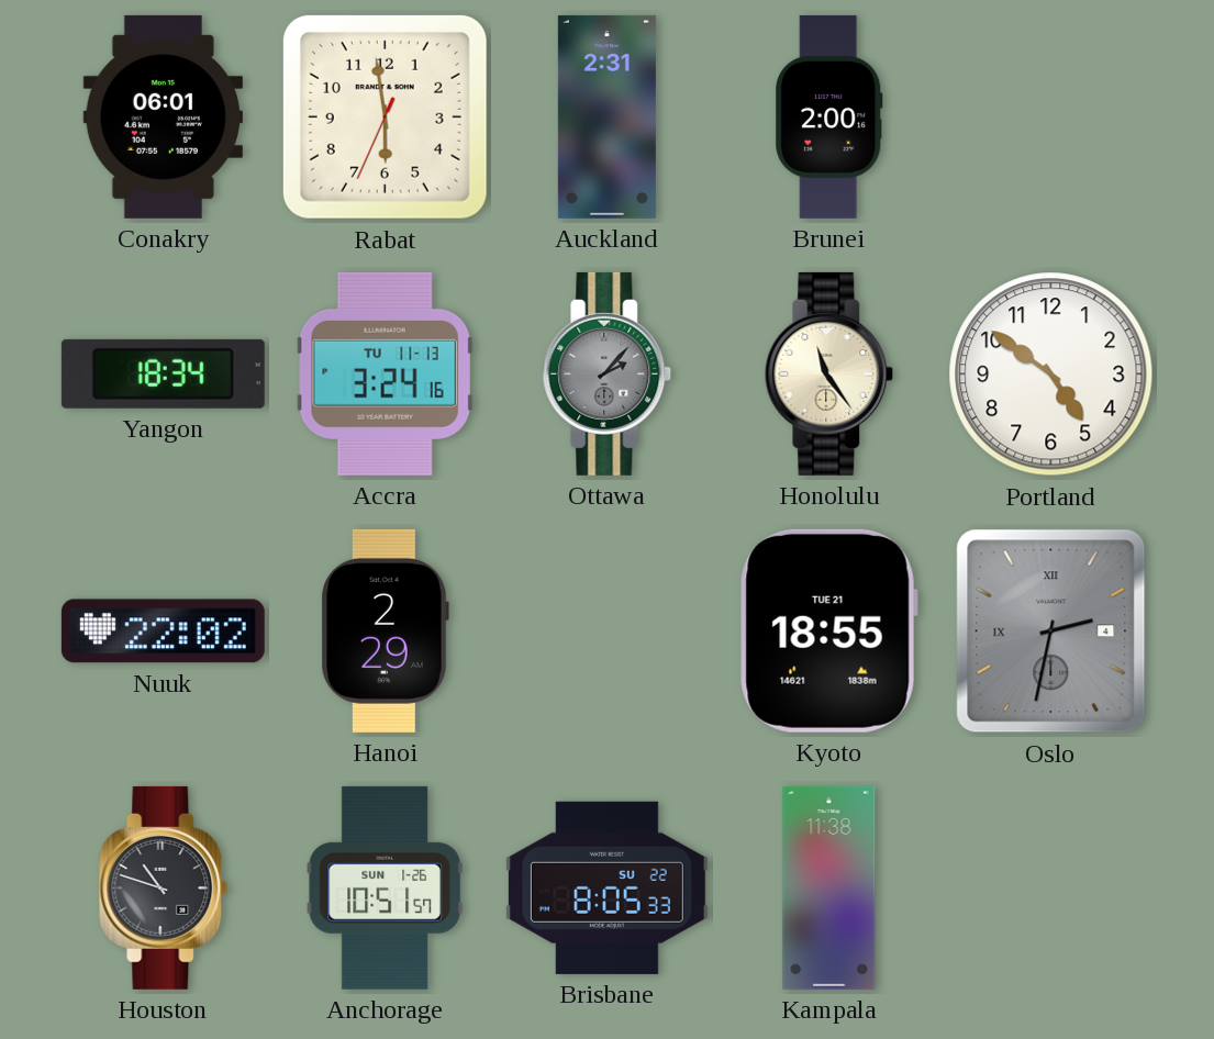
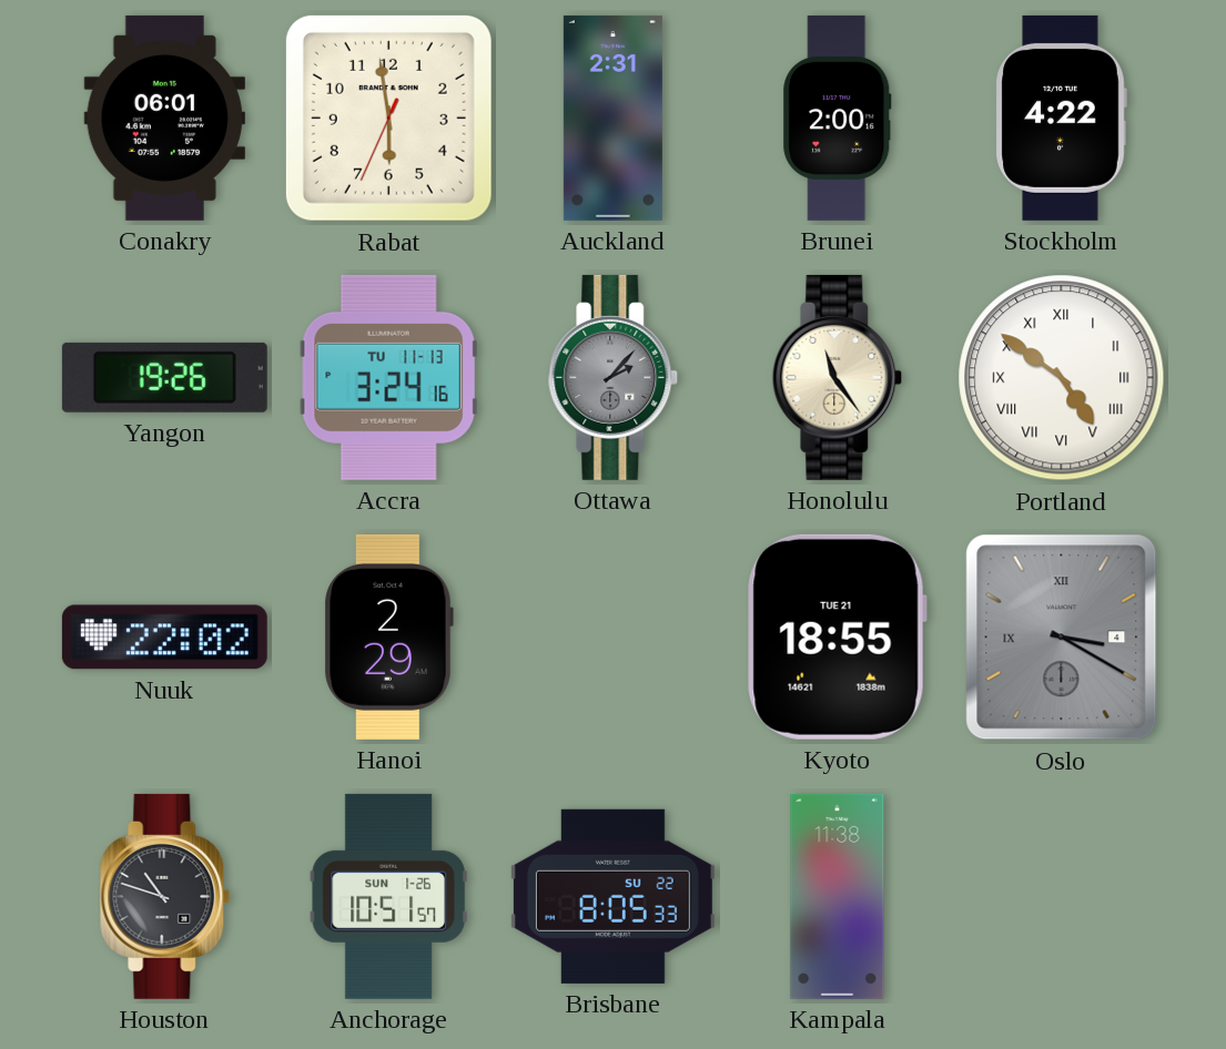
Stockholm: none -> 4:22
Yangon: 18:34 -> 19:26
Portland numerals: Arabic -> Roman
Oslo: 2:32 -> 3:20
